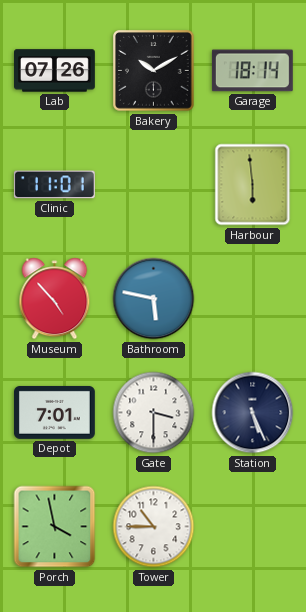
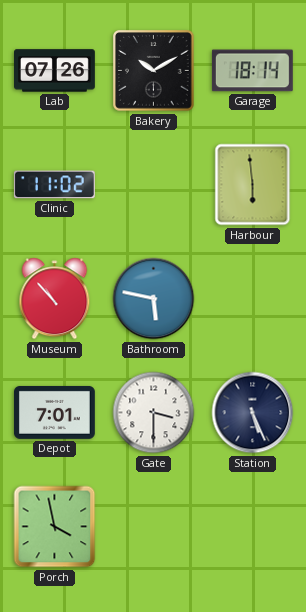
Clinic: 11:01 -> 11:02
Museum: 4:53 -> 10:53
Tower: 10:45 -> none
